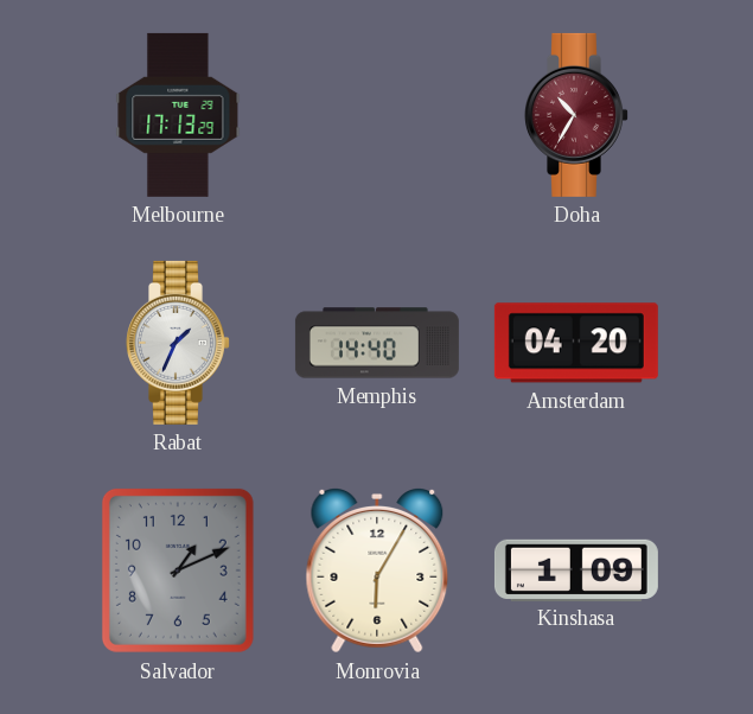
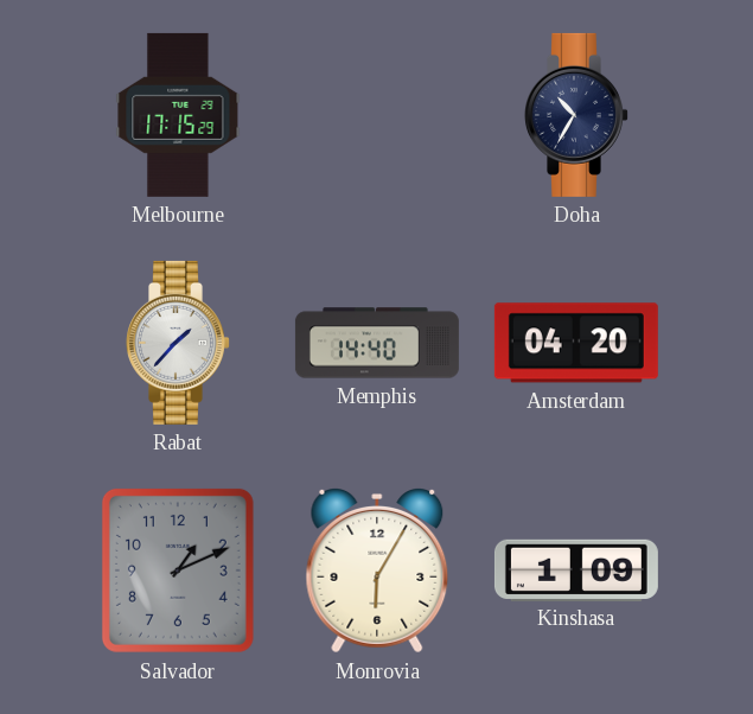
Melbourne: 17:13 -> 17:15
Doha dial: burgundy -> navy
Rabat: 1:34 -> 1:37
